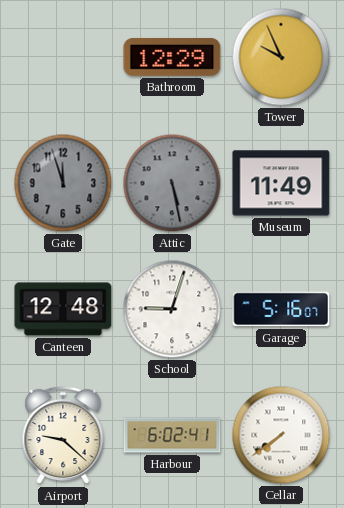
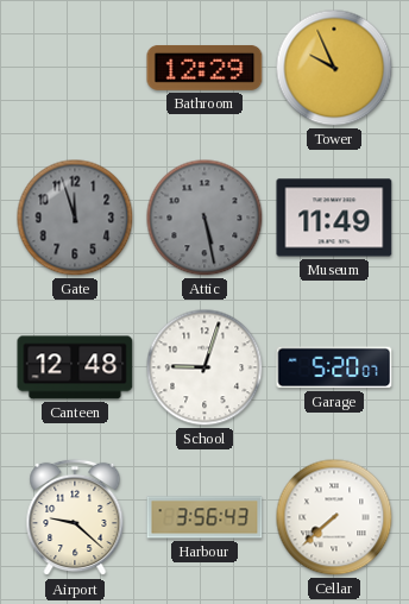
Garage: 5:16 -> 5:20
Harbour: 6:02 -> 3:56
Cellar: 7:39 -> 7:38
